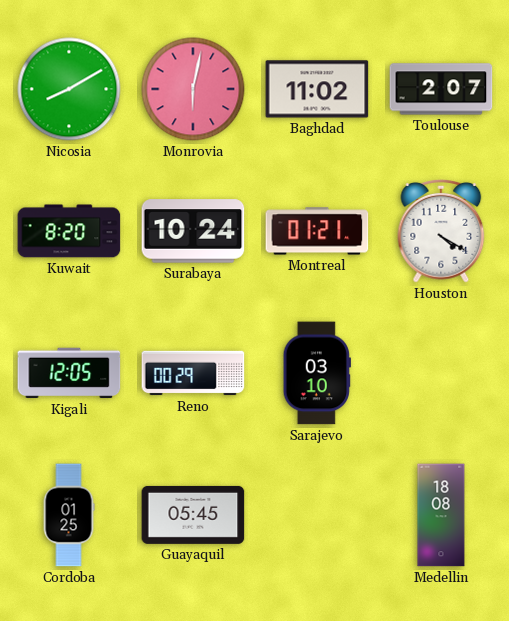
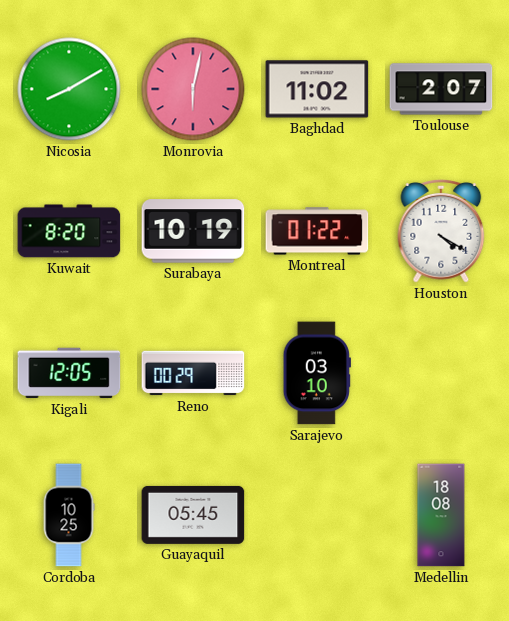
Surabaya: 10:24 -> 10:19
Montreal: 01:21 -> 01:22
Cordoba: 01:25 -> 10:25
